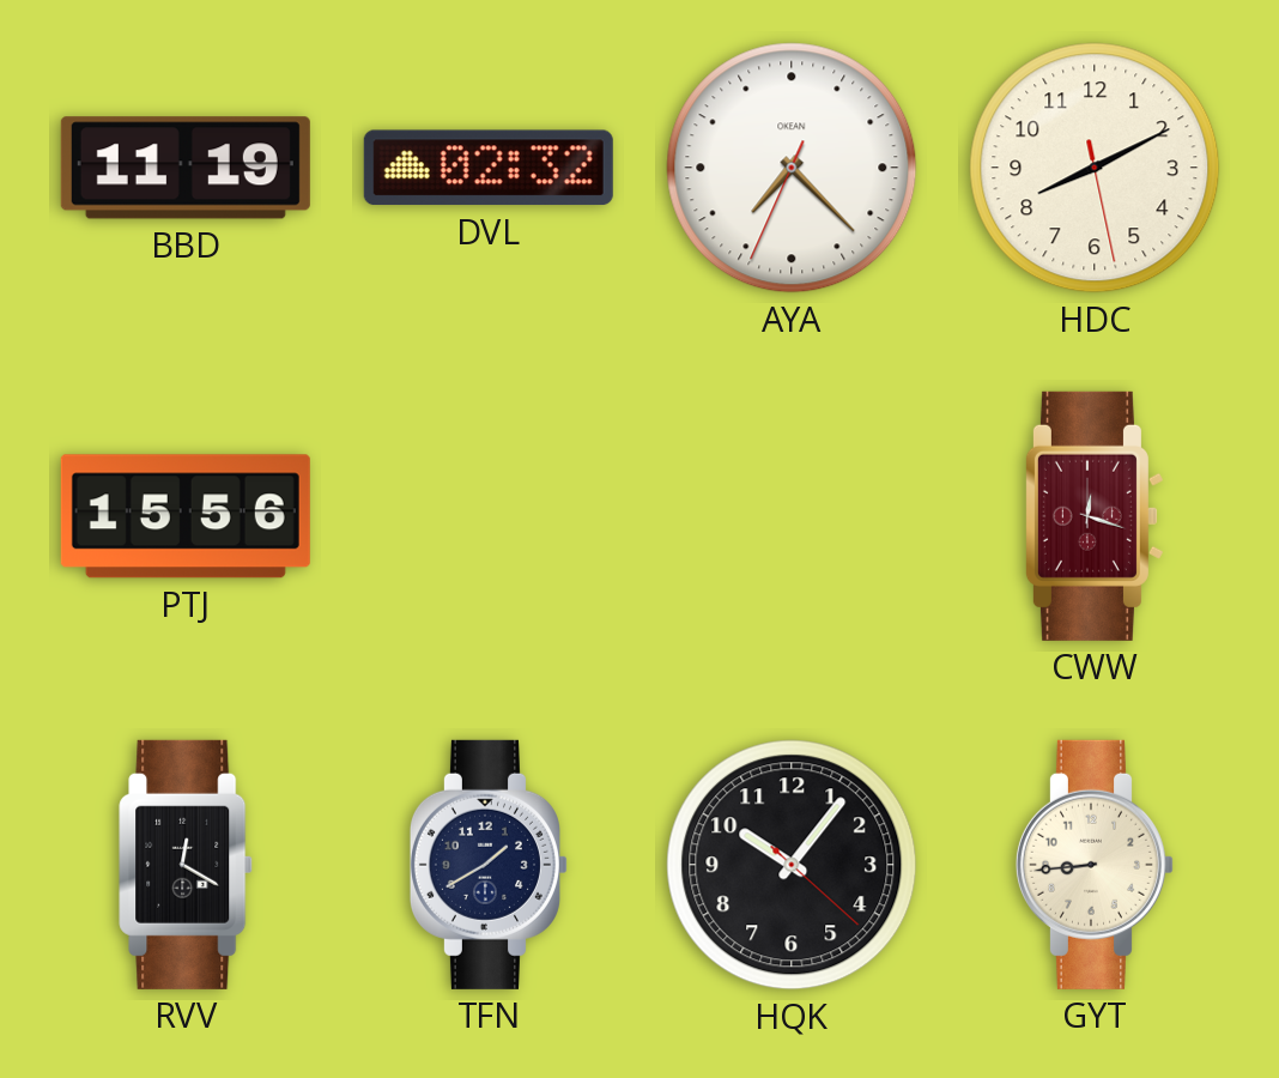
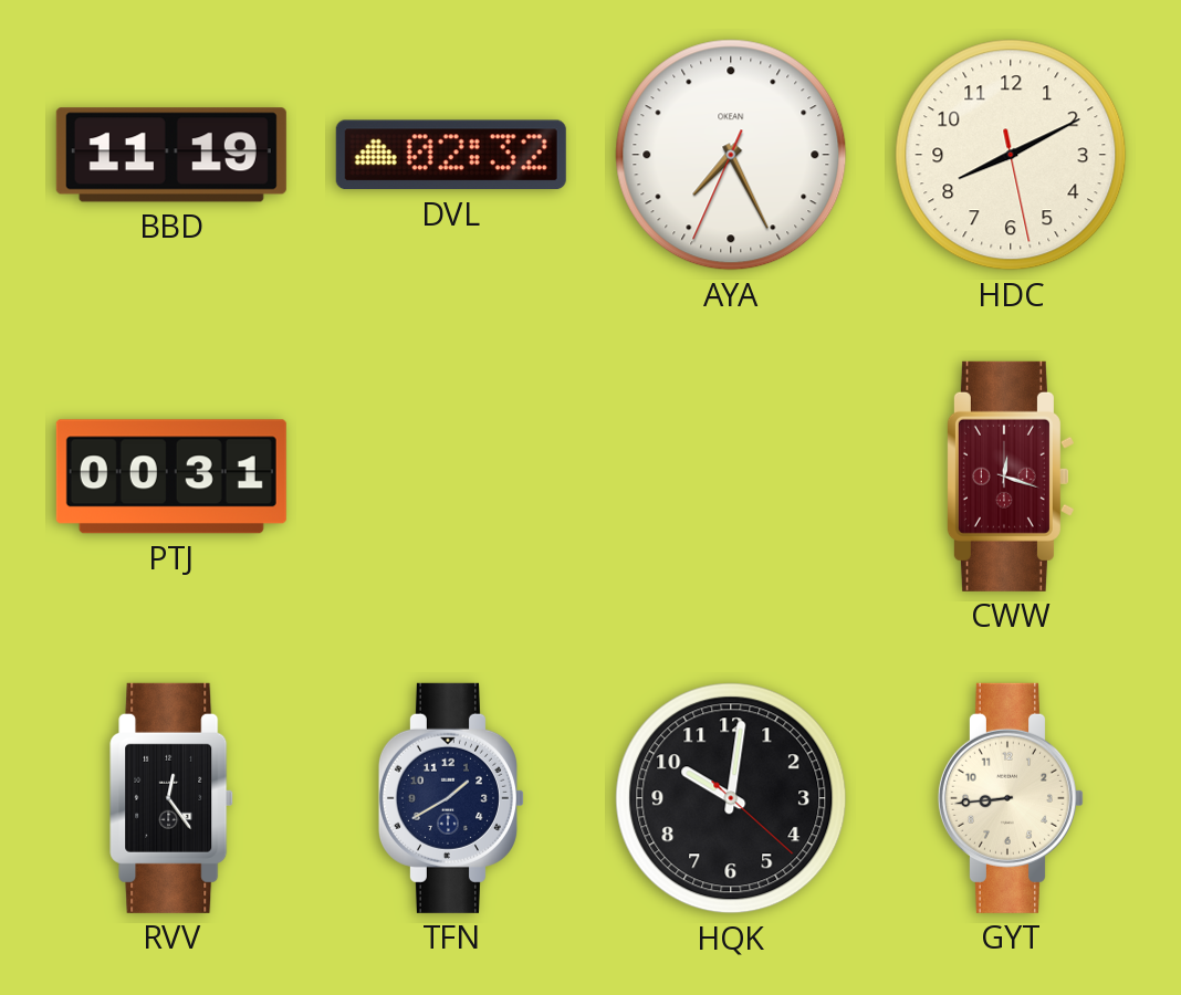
AYA: 7:22 -> 7:25
PTJ: 15:56 -> 00:31
RVV: 12:20 -> 12:24
HQK: 10:06 -> 10:01
